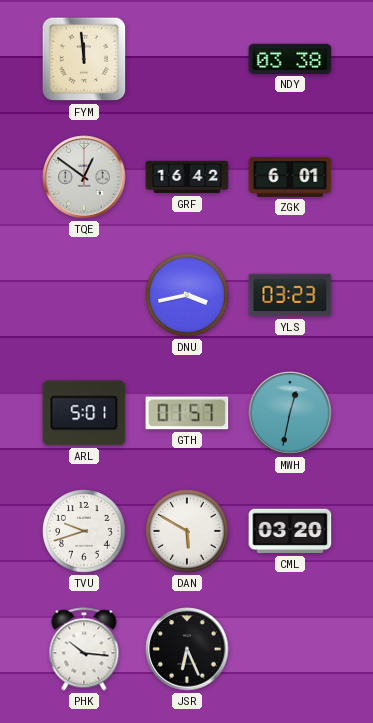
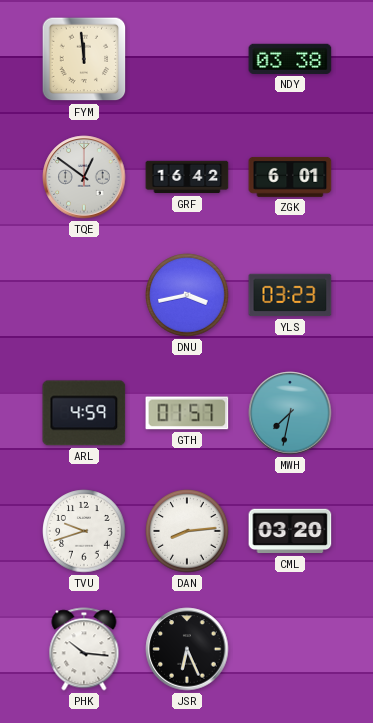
ARL: 5:01 -> 4:59
MWH: 12:32 -> 7:32
DAN: 5:50 -> 8:14
